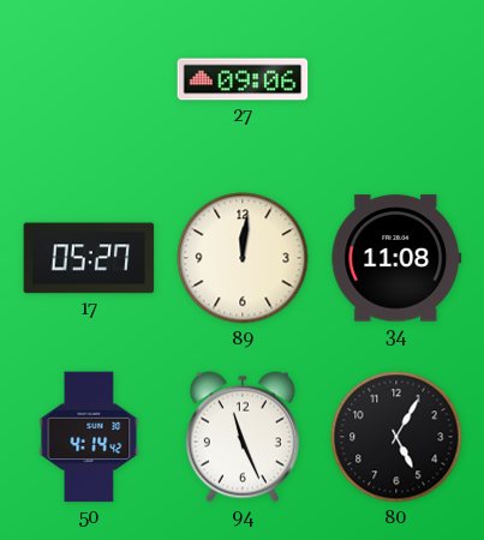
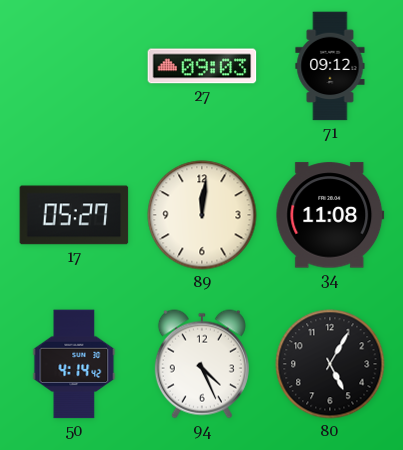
27: 09:06 -> 09:03
71: none -> 09:12
94: 11:26 -> 4:26
